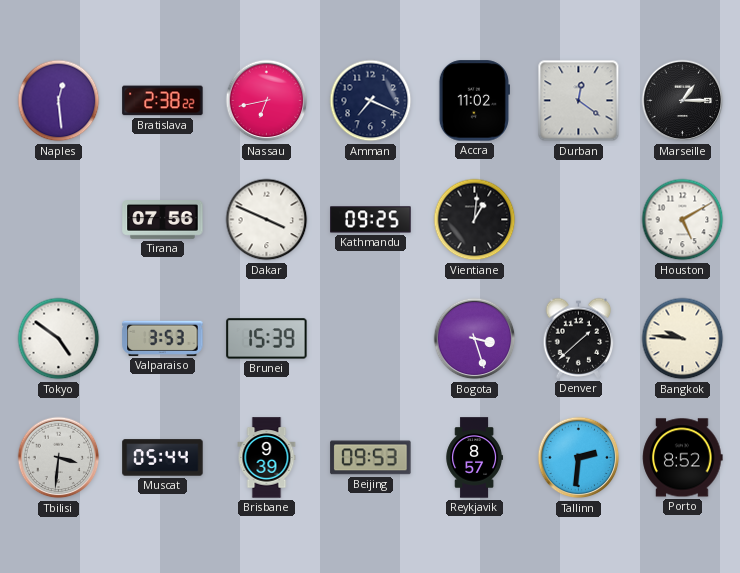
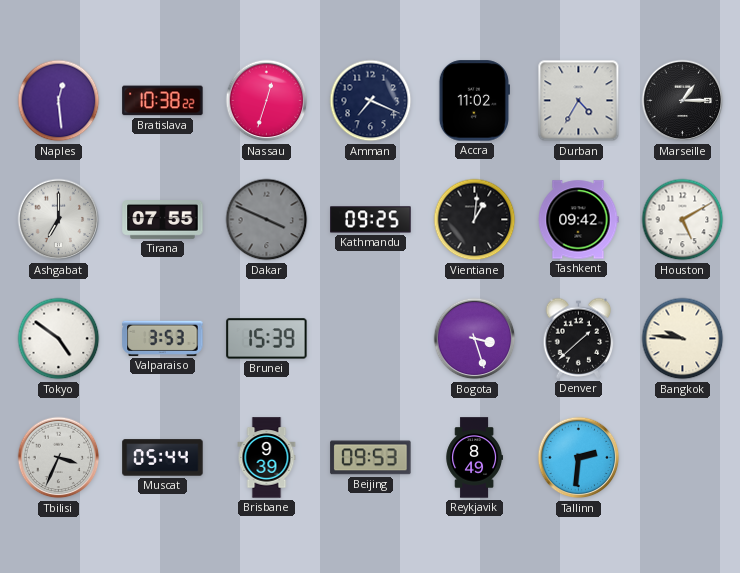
Bratislava: 2:38 -> 10:38
Nassau: 6:43 -> 12:33
Durban: 12:21 -> 4:35
Ashgabat: none -> 7:00
Tirana: 07:56 -> 07:55
Dakar dial: white -> grey
Tashkent: none -> 09:42
Tbilisi: 3:31 -> 3:34
Reykjavik: 8:57 -> 8:49
Porto: 8:52 -> none
